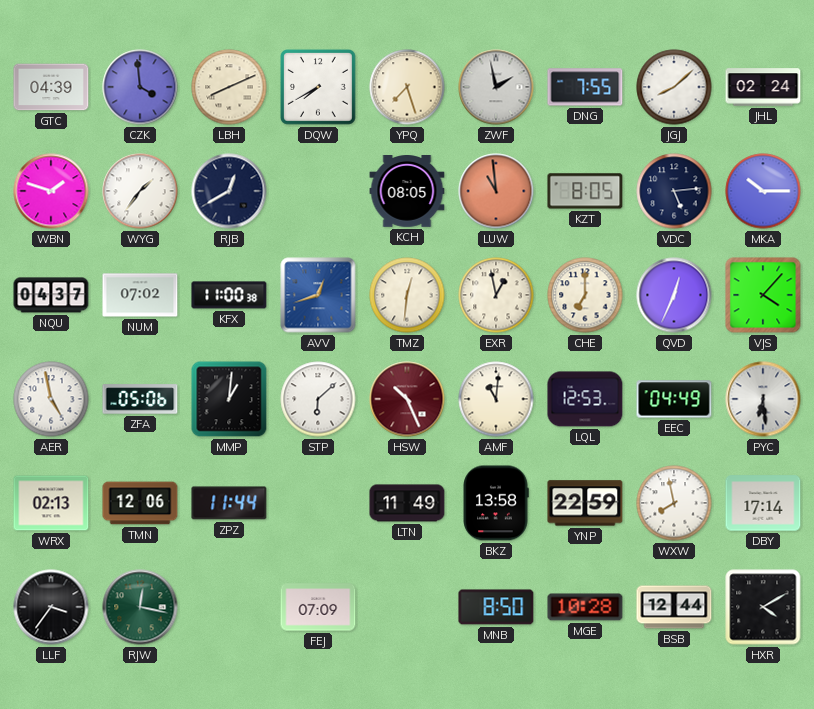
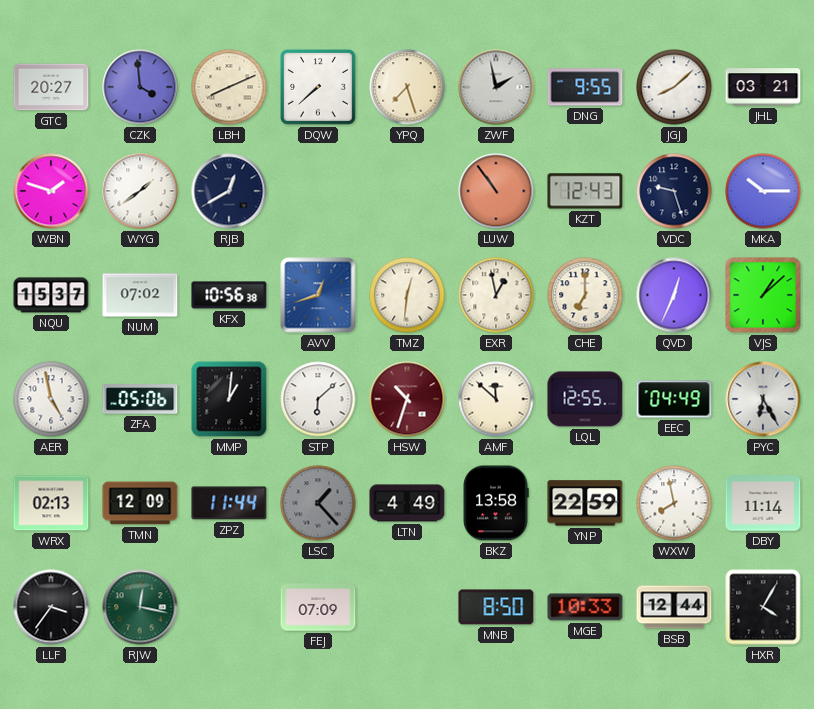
GTC: 04:39 -> 20:27
DQW: 7:40 -> 7:38
DNG: 7:55 -> 9:55
JHL: 02:24 -> 03:21
WYG: 1:36 -> 1:39
KCH: 08:05 -> none
LUW: 10:59 -> 10:54
KZT: 8:05 -> 12:43
VDC: 5:14 -> 9:27
NQU: 04:37 -> 15:37
KFX: 11:00 -> 10:56
VJS: 4:07 -> 1:08
HSW: 10:26 -> 10:33
AMF: 11:01 -> 11:52
LQL: 12:53 -> 12:55
PYC: 6:29 -> 6:25
TMN: 12:06 -> 12:09
LSC: none -> 1:23
LTN: 11:49 -> 4:49
DBY: 17:14 -> 11:14
MGE: 10:28 -> 10:33
HXR: 4:10 -> 4:05
